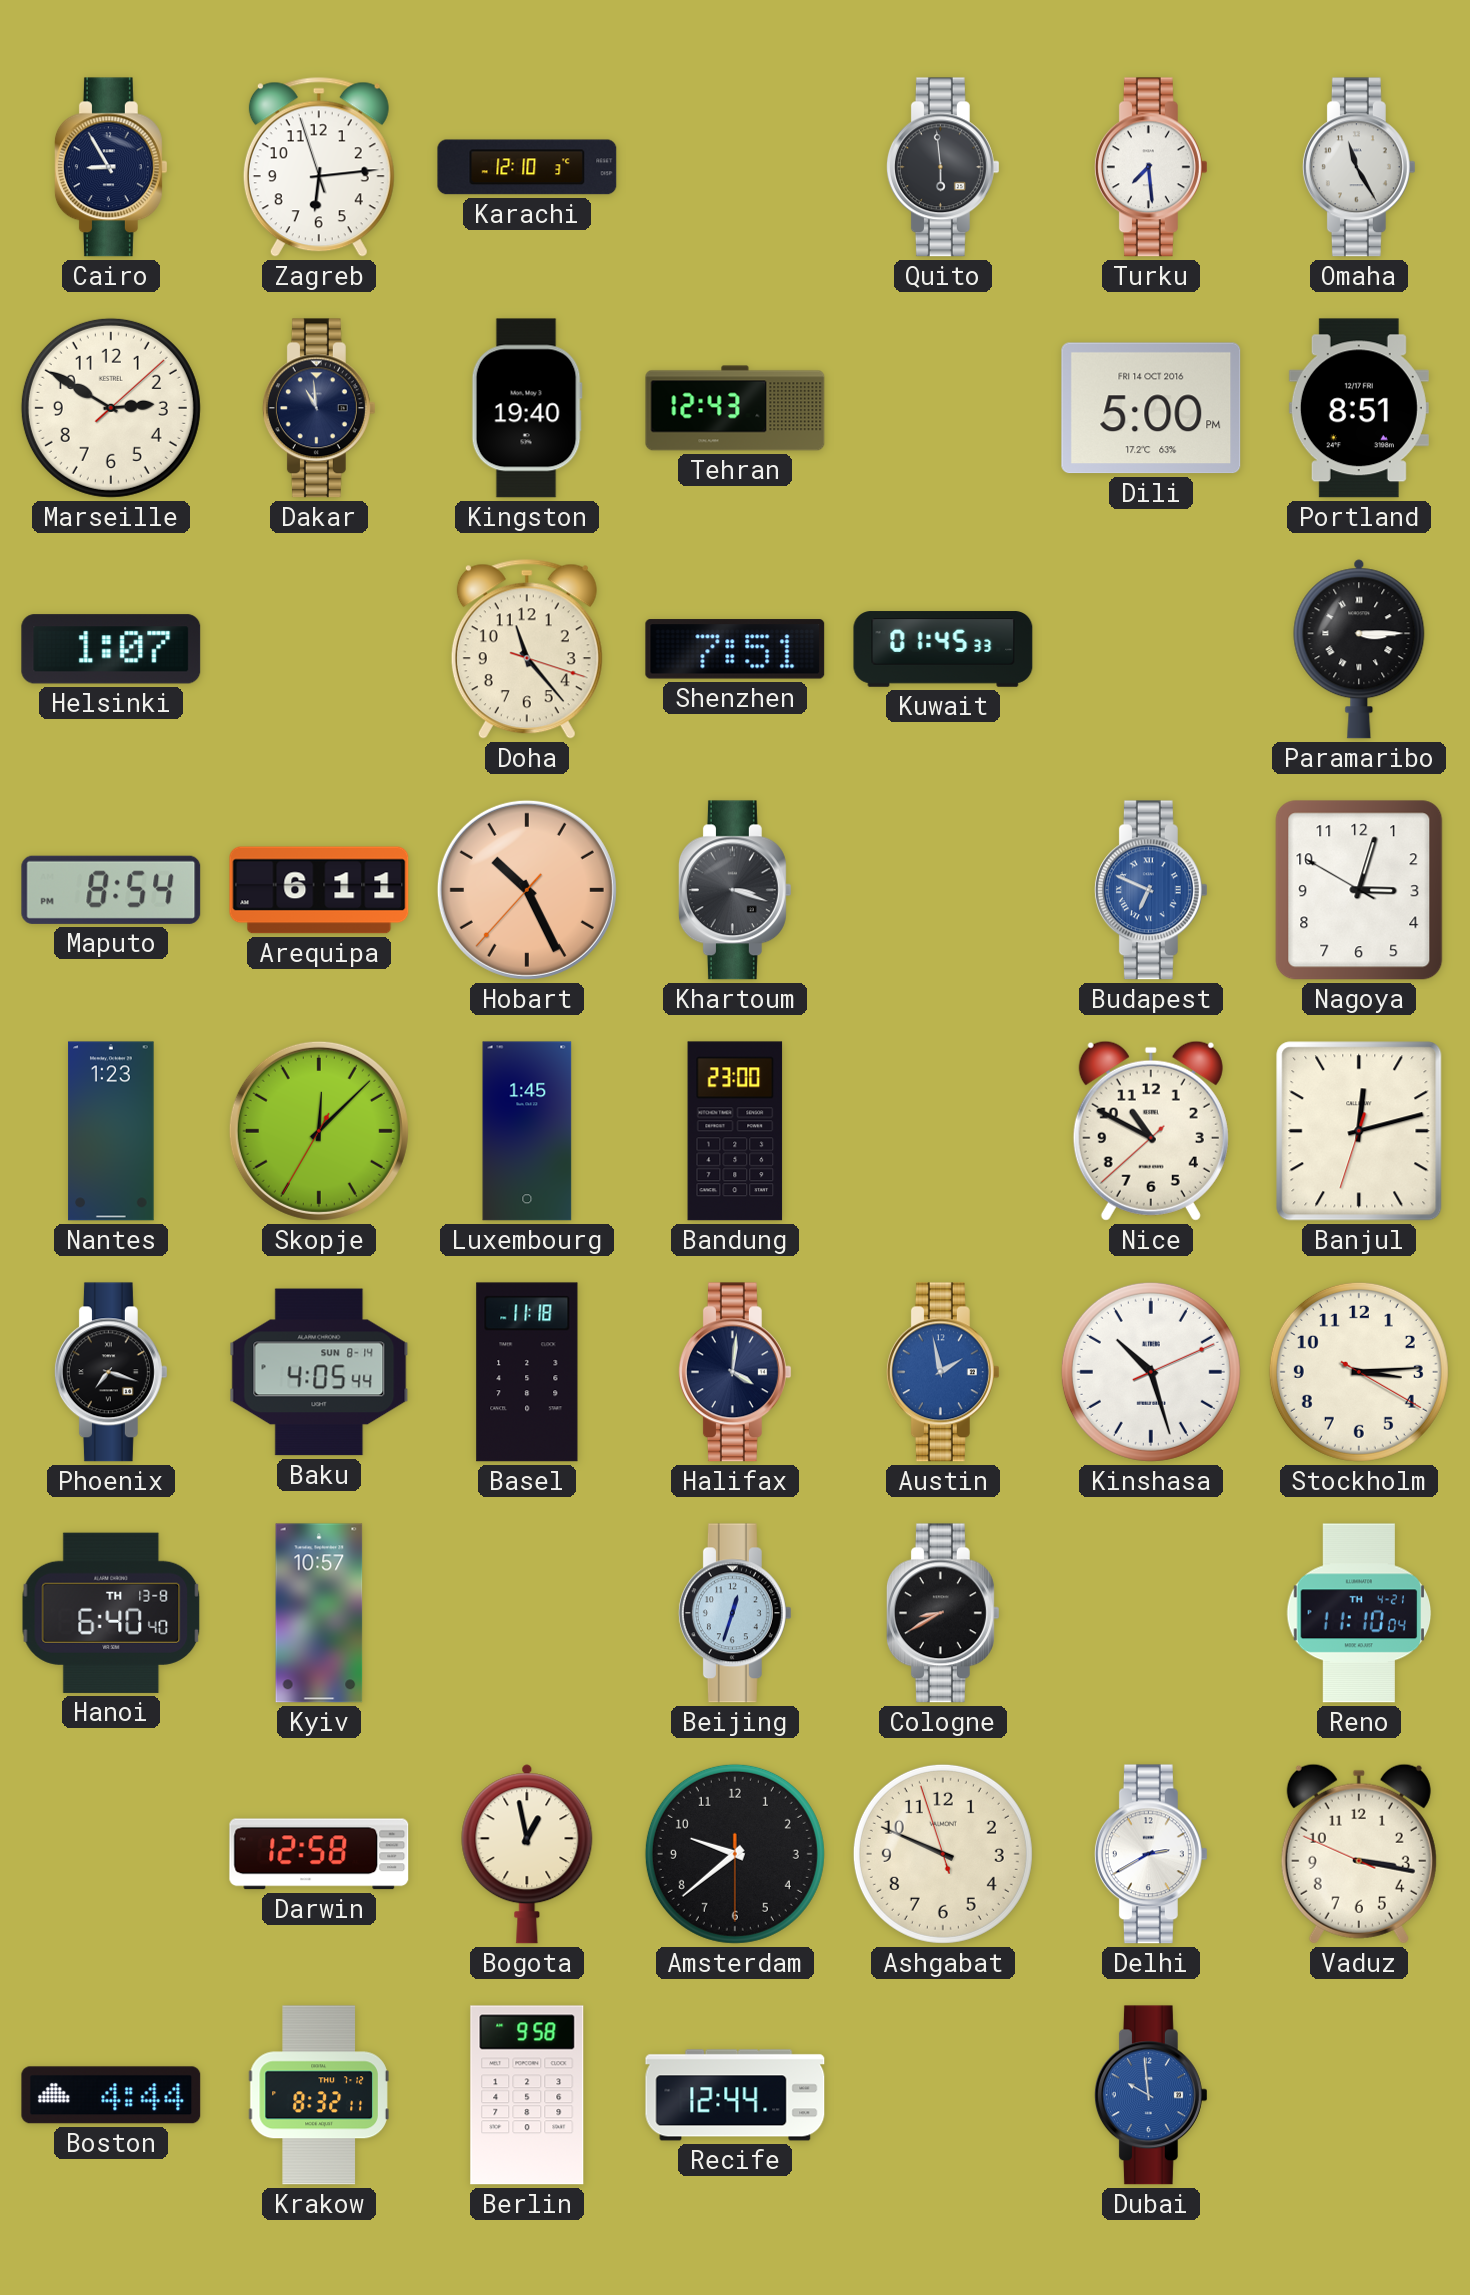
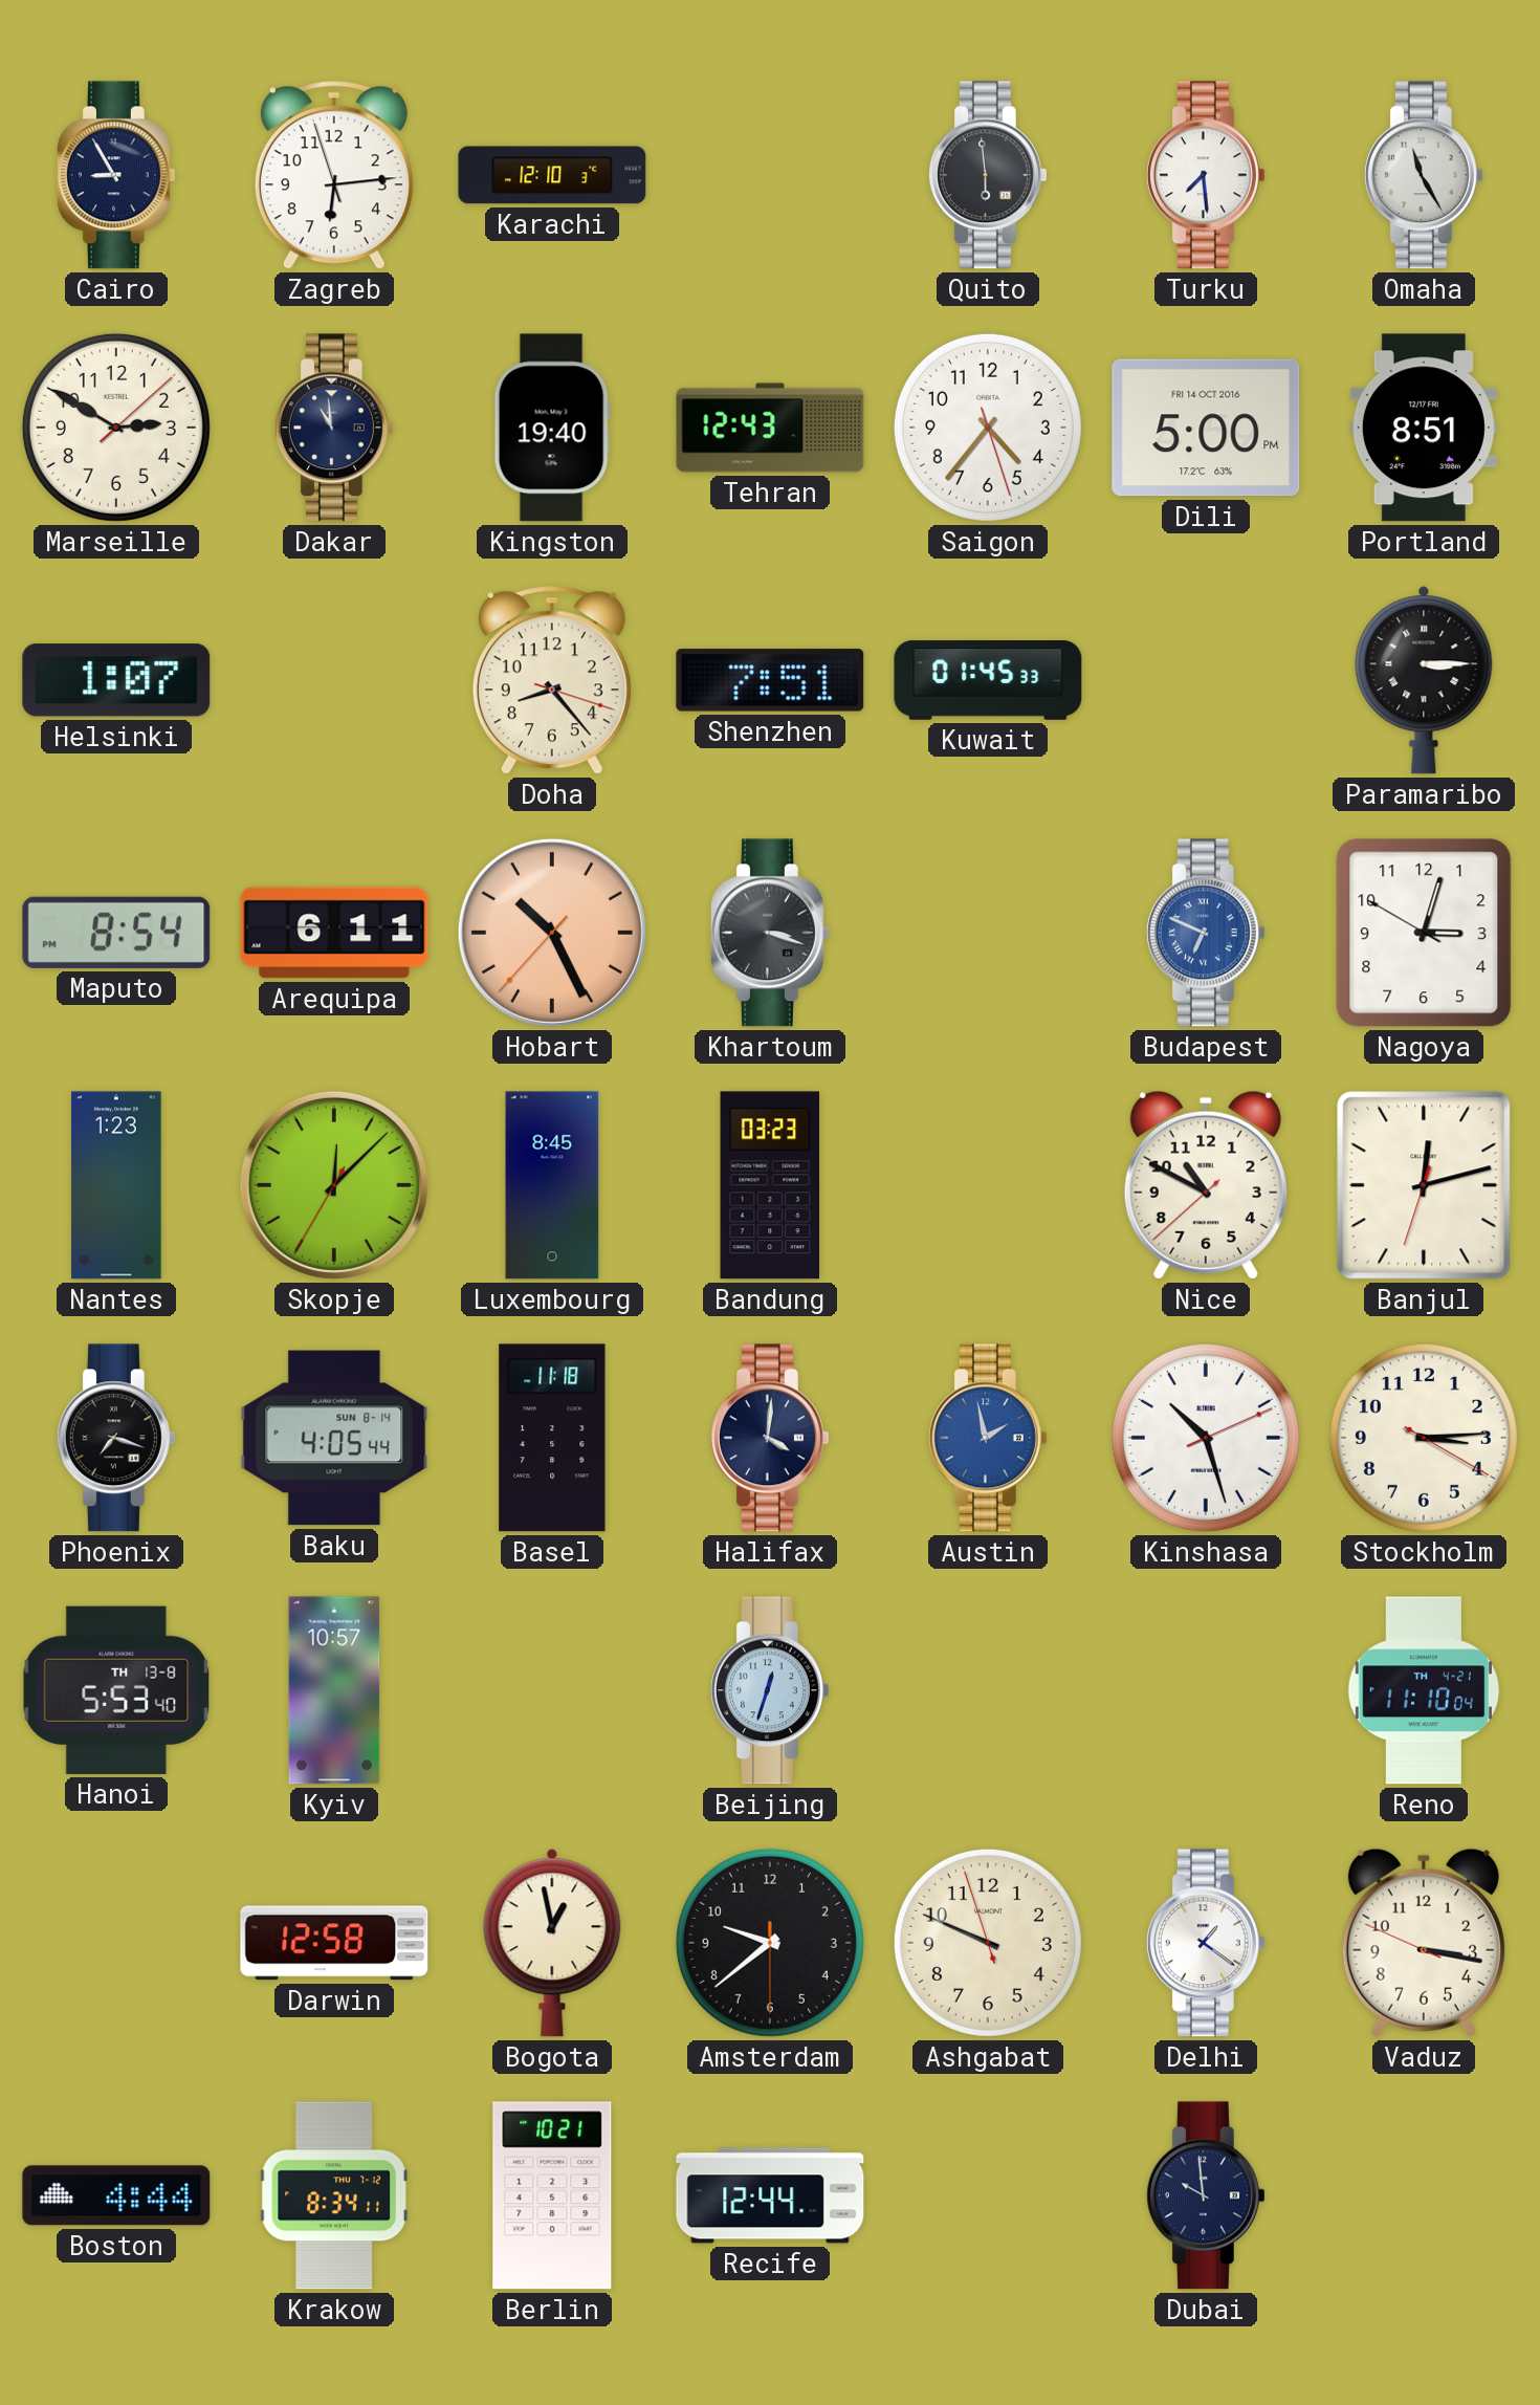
Saigon: none -> 4:36
Doha: 11:23 -> 8:23
Luxembourg: 1:45 -> 8:45
Bandung: 23:00 -> 03:23
Hanoi: 6:40 -> 5:53
Cologne: 8:40 -> none
Delhi: 2:40 -> 1:21
Krakow: 8:32 -> 8:34
Berlin: 9:58 -> 10:21
Dubai dial: blue -> navy
